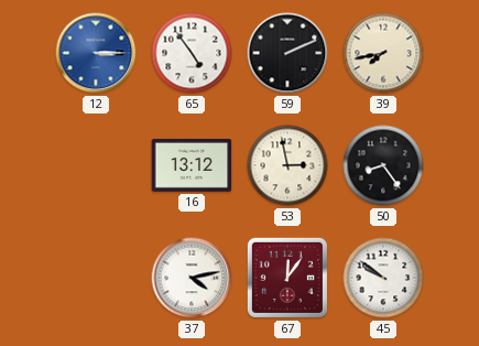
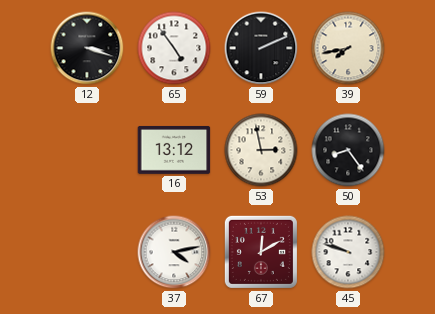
12: 3:15 -> 3:18
12 dial: blue -> black
67: 12:06 -> 12:10
45: 9:51 -> 9:48
